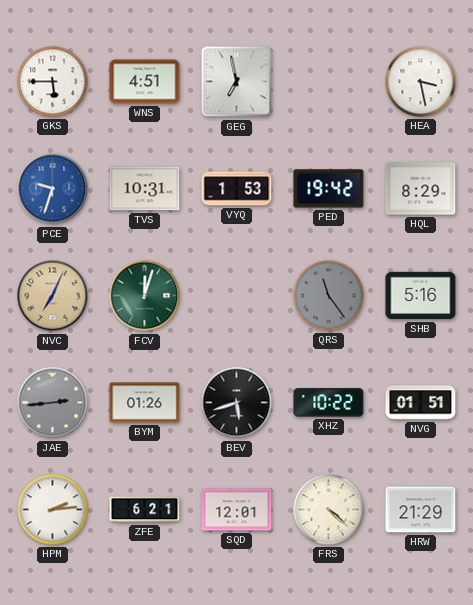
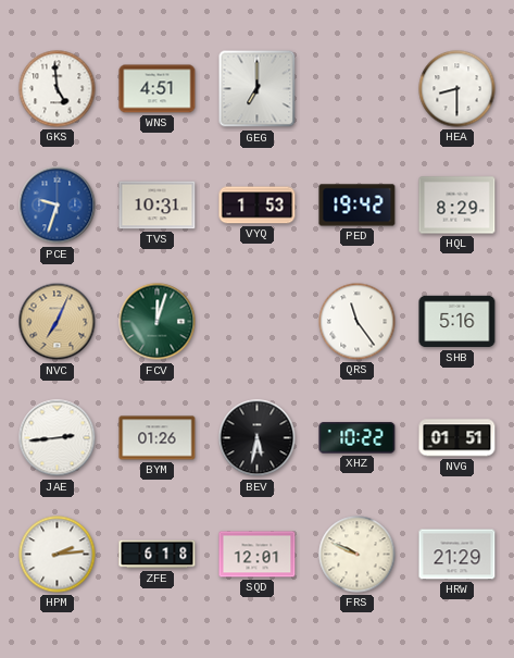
GKS: 5:45 -> 4:59
GEG: 6:58 -> 7:00
HEA: 3:28 -> 8:30
QRS dial: grey -> white
JAE dial: grey -> white
BEV: 5:42 -> 5:32
ZFE: 6:21 -> 6:18
FRS: 4:22 -> 9:49
